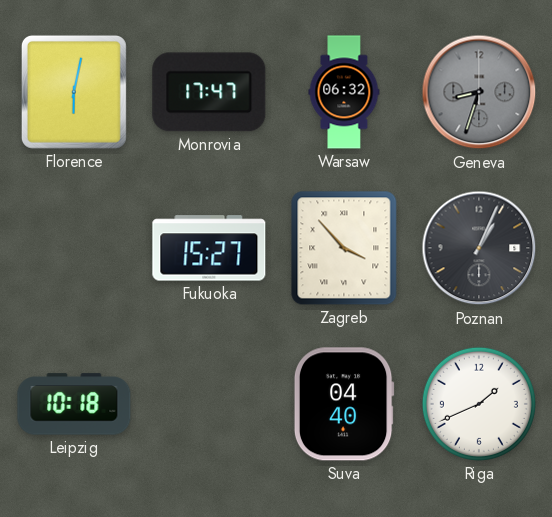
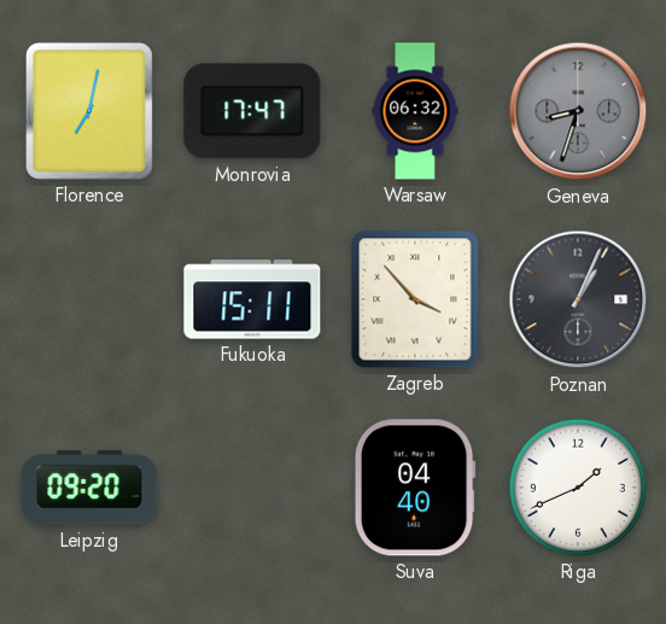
Florence: 6:02 -> 7:02
Fukuoka: 15:27 -> 15:11
Leipzig: 10:18 -> 09:20
